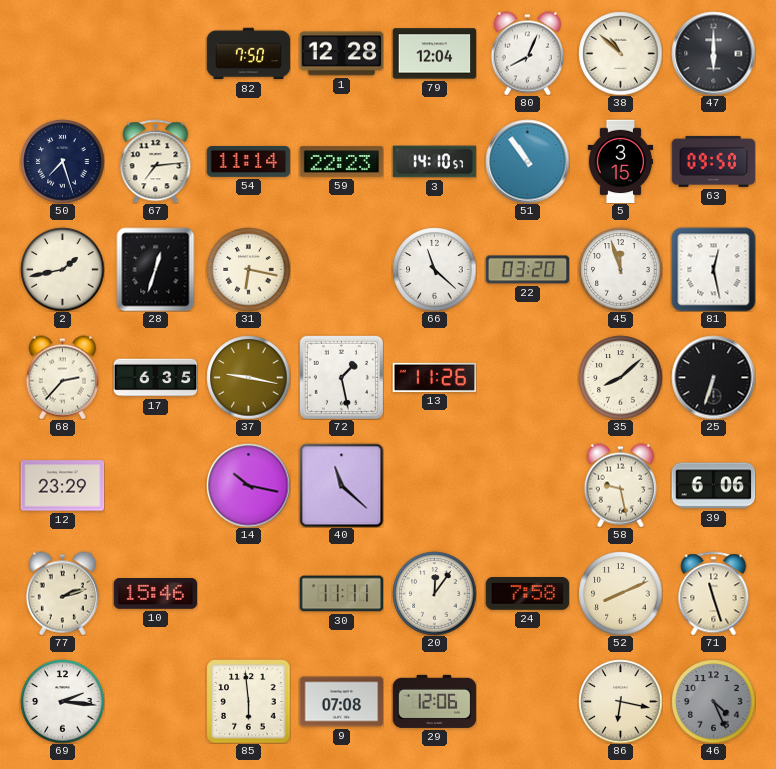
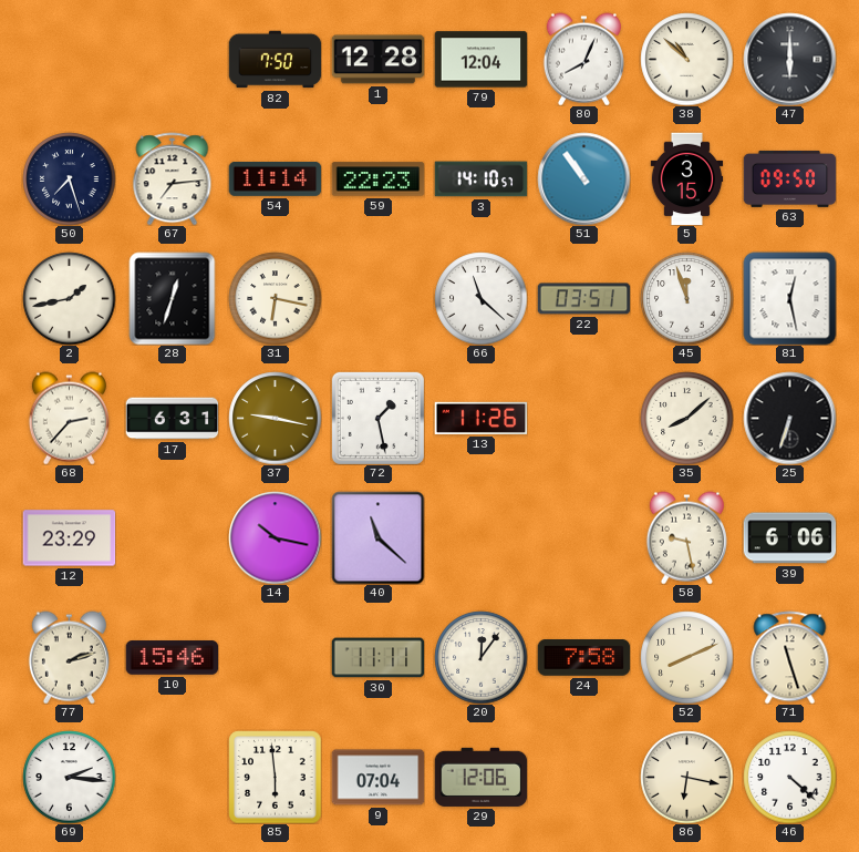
22: 03:20 -> 03:51
17: 6:35 -> 6:31
9: 07:08 -> 07:04
46: 4:26 -> 4:22
46 dial: grey -> white
